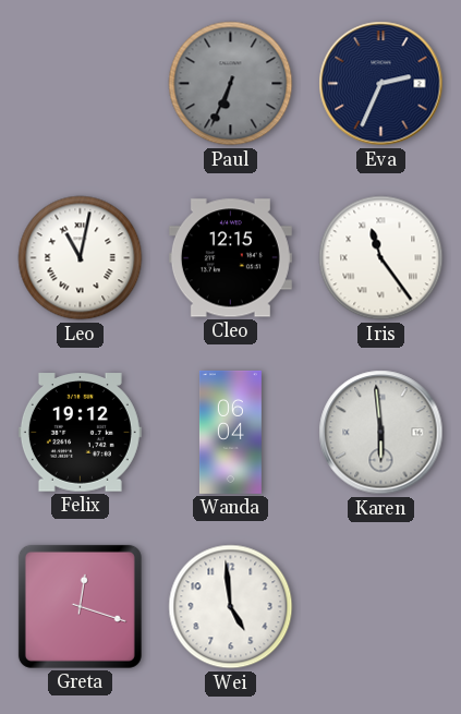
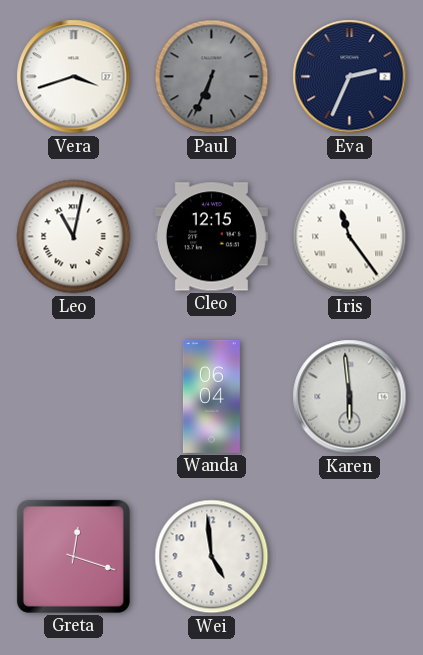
Vera: none -> 3:42
Felix: 19:12 -> none
